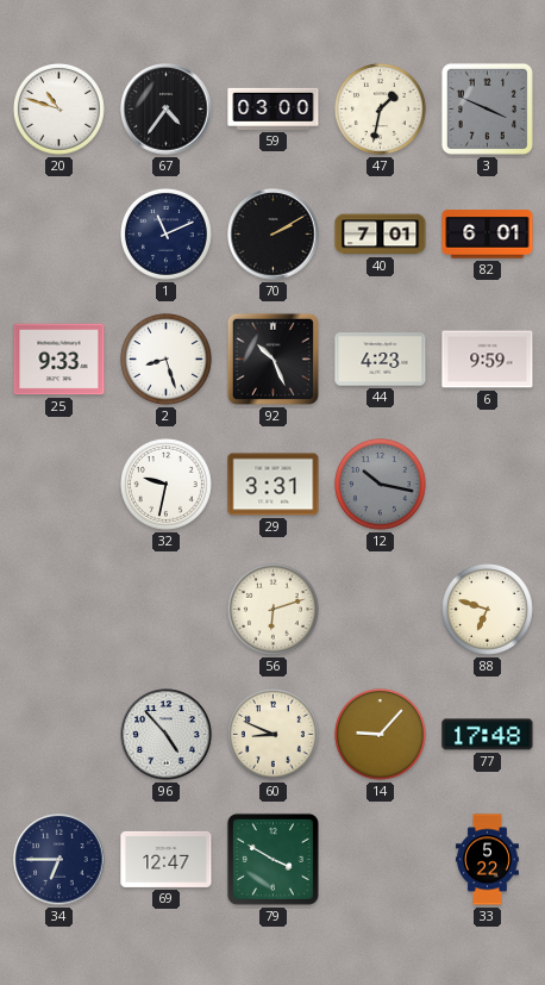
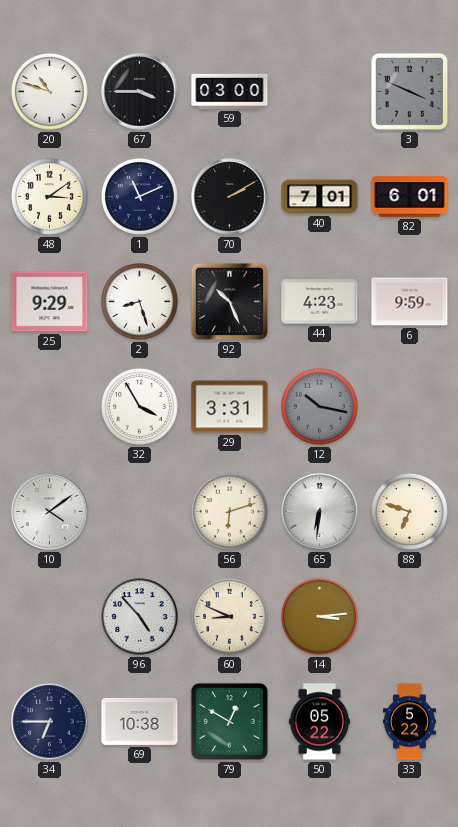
67: 4:36 -> 3:45
47: 1:32 -> none
48: none -> 3:09
25: 9:33 -> 9:29
32: 9:32 -> 3:55
10: none -> 4:09
65: none -> 6:31
14: 9:07 -> 3:14
77: 17:48 -> none
69: 12:47 -> 10:38
79: 3:50 -> 12:50
50: none -> 05:22
